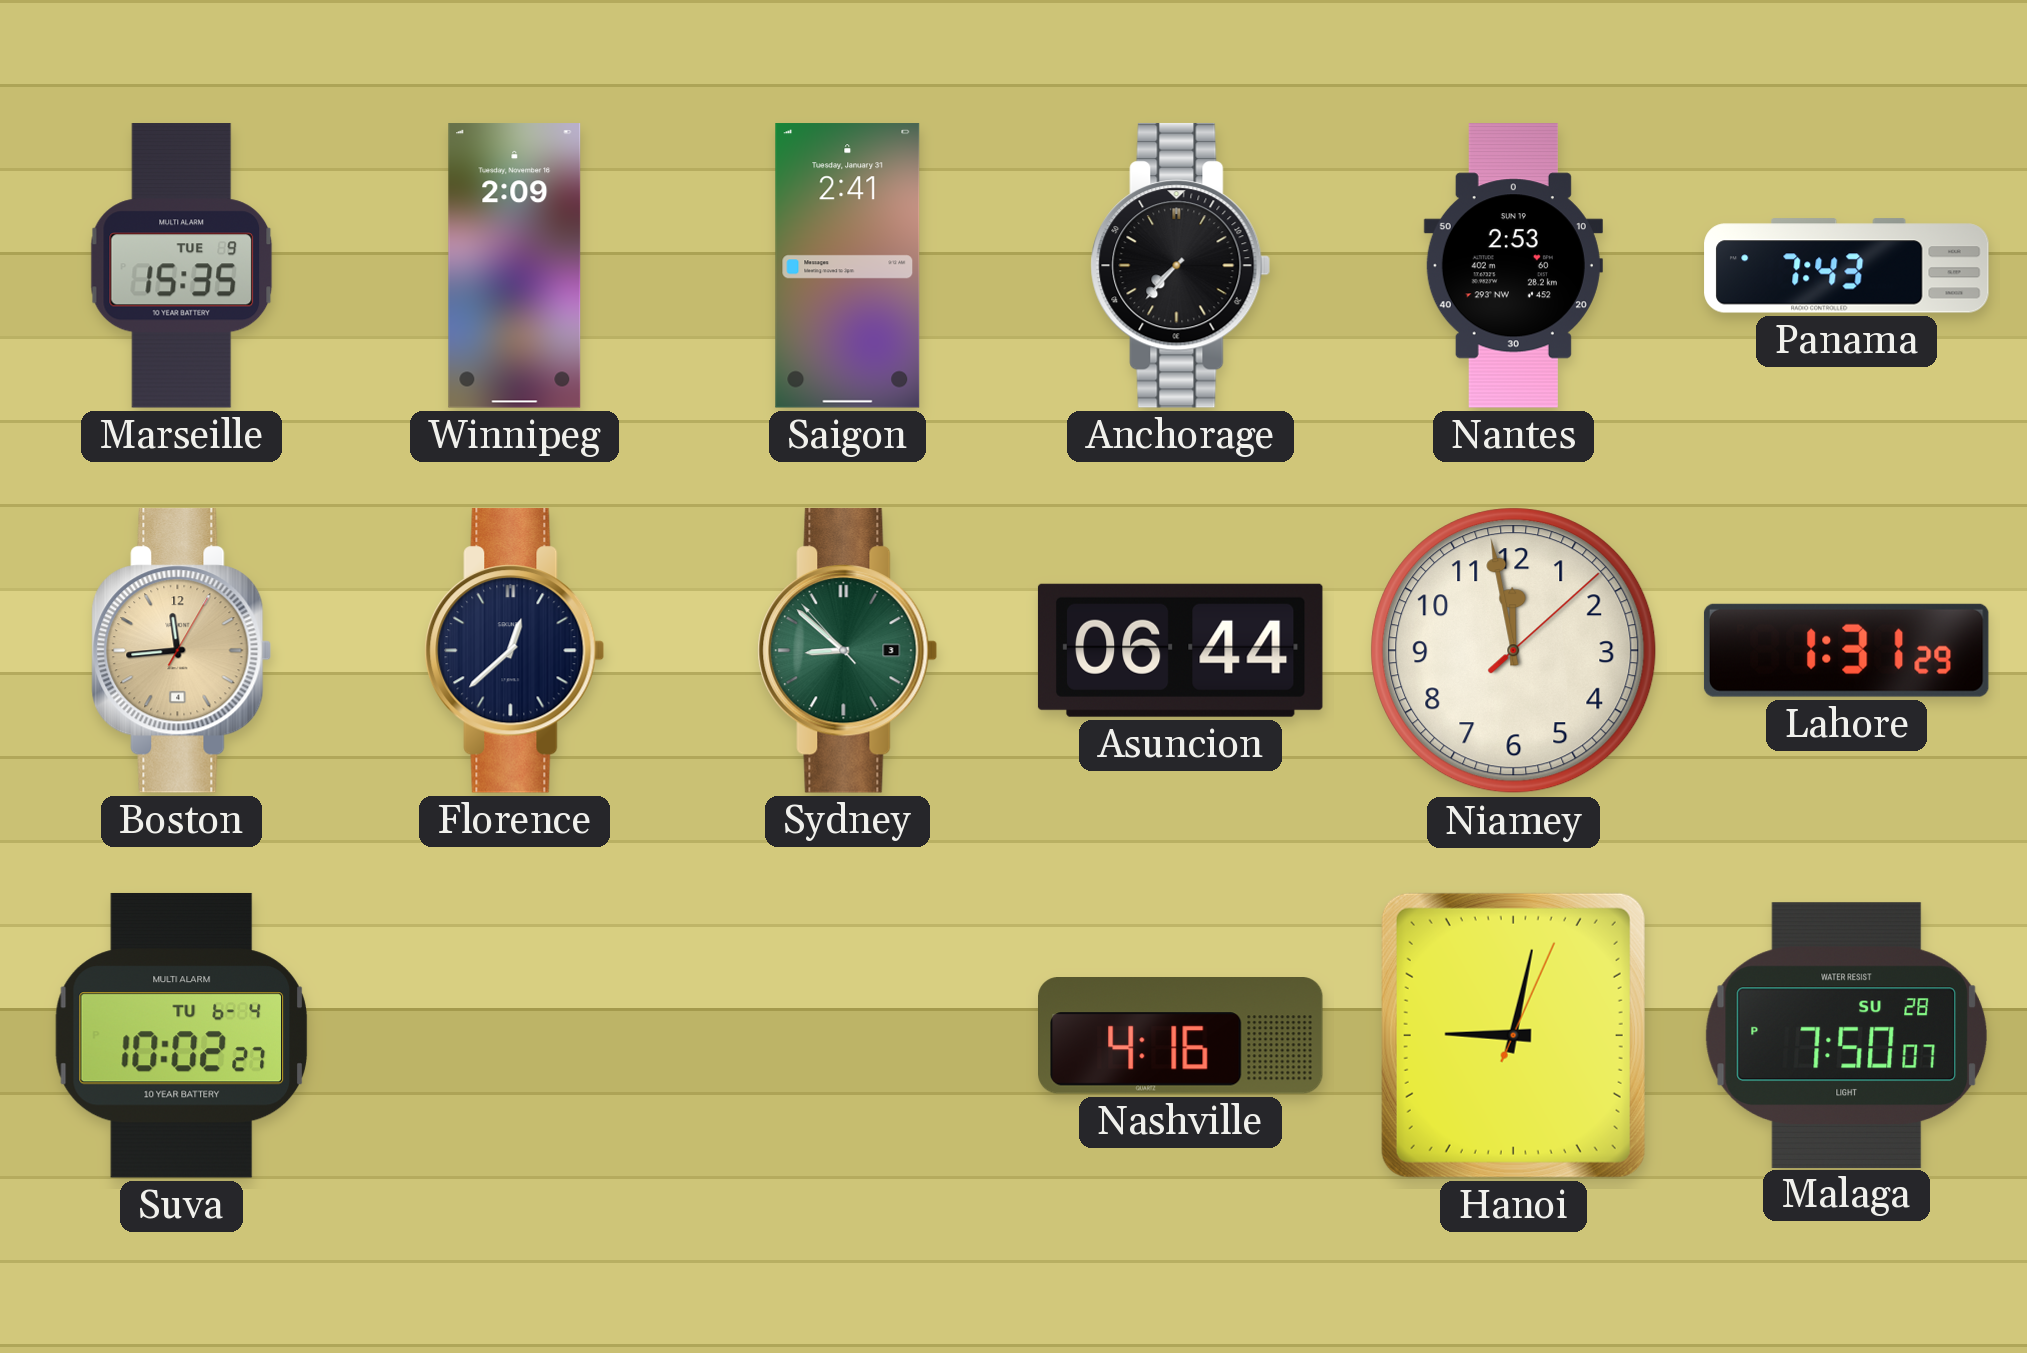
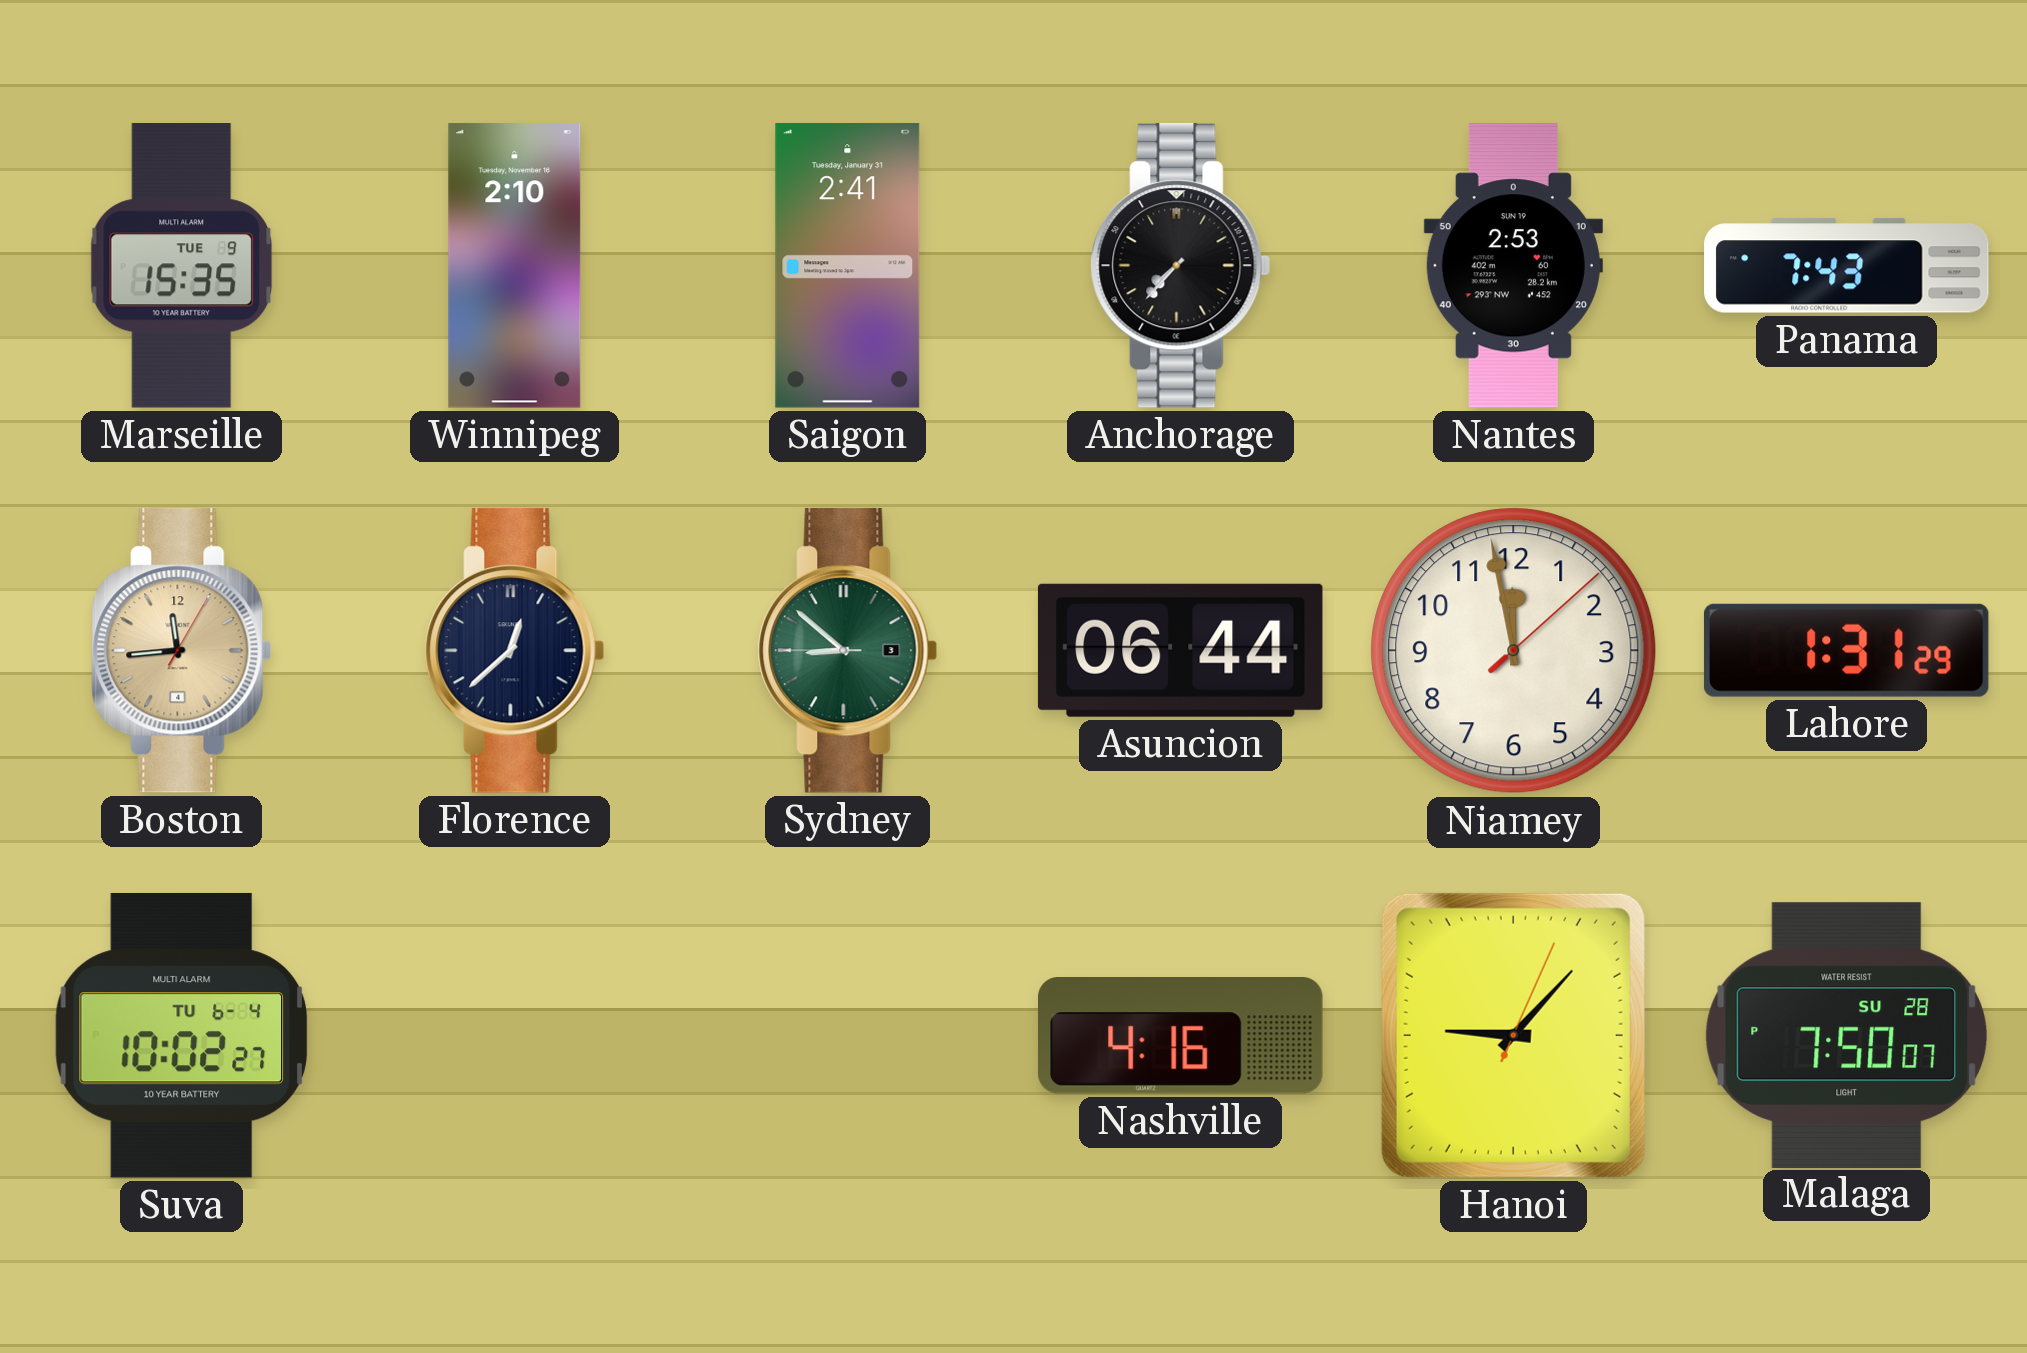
Winnipeg: 2:09 -> 2:10
Sydney: 8:51:53 -> 8:51:45
Hanoi: 9:02 -> 9:07
